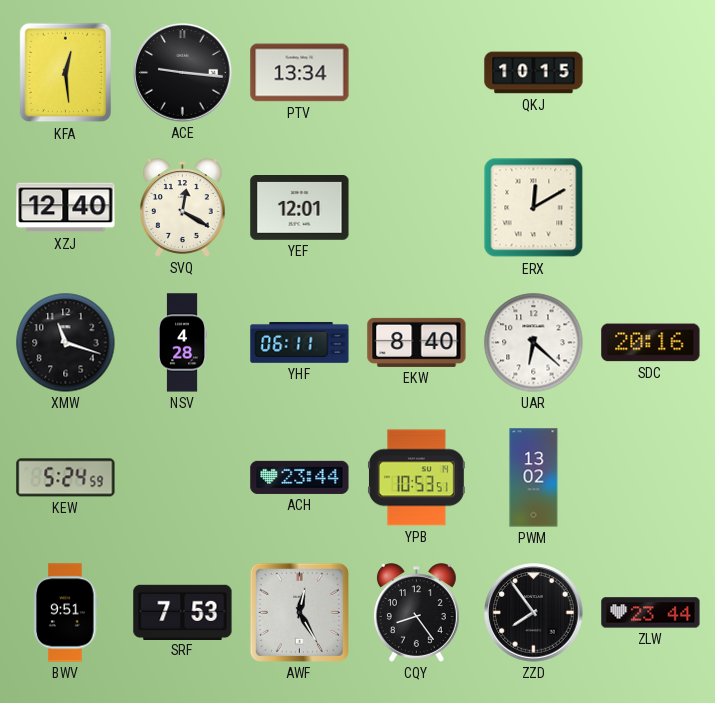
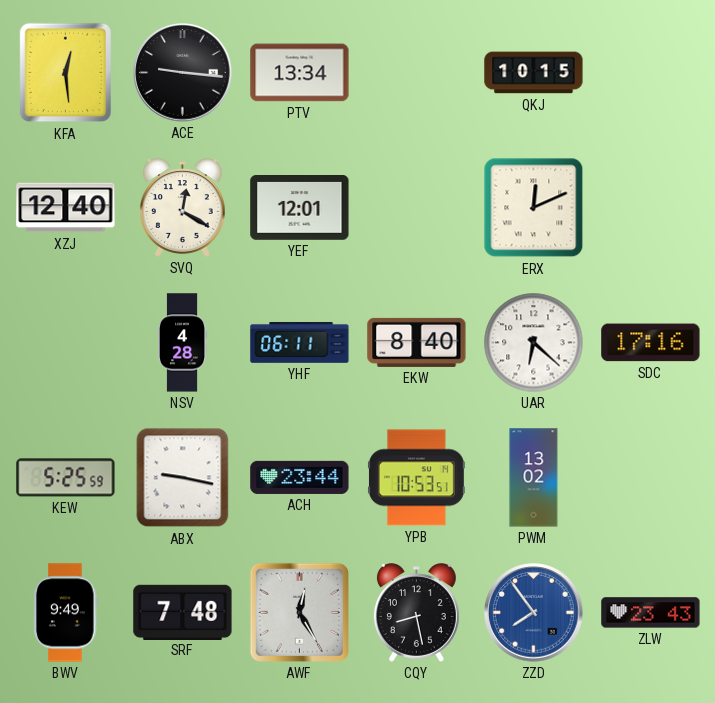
ERX: 12:10 -> 12:11
XMW: 11:18 -> none
SDC: 20:16 -> 17:16
KEW: 5:24 -> 5:25
ABX: none -> 9:17
BWV: 9:51 -> 9:49
SRF: 7:53 -> 7:48
CQY: 8:24 -> 8:28
ZZD dial: black -> blue
ZLW: 23:44 -> 23:43
